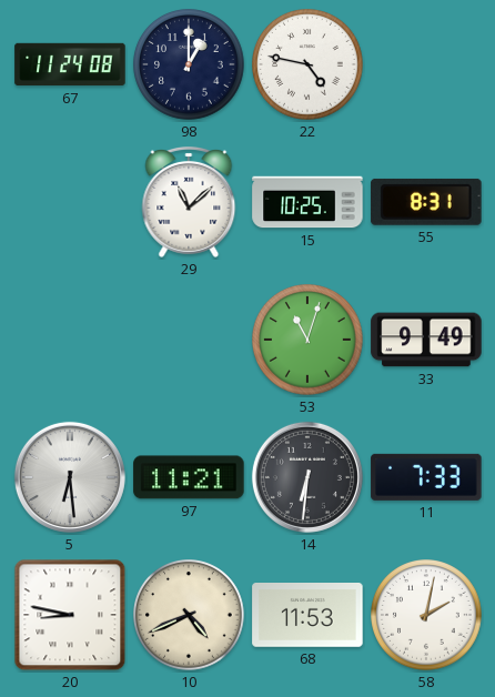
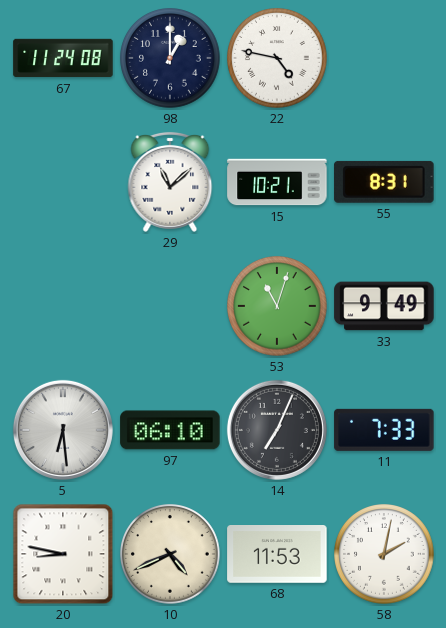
15: 10:25 -> 10:21
97: 11:21 -> 06:10
14: 6:31 -> 7:04
